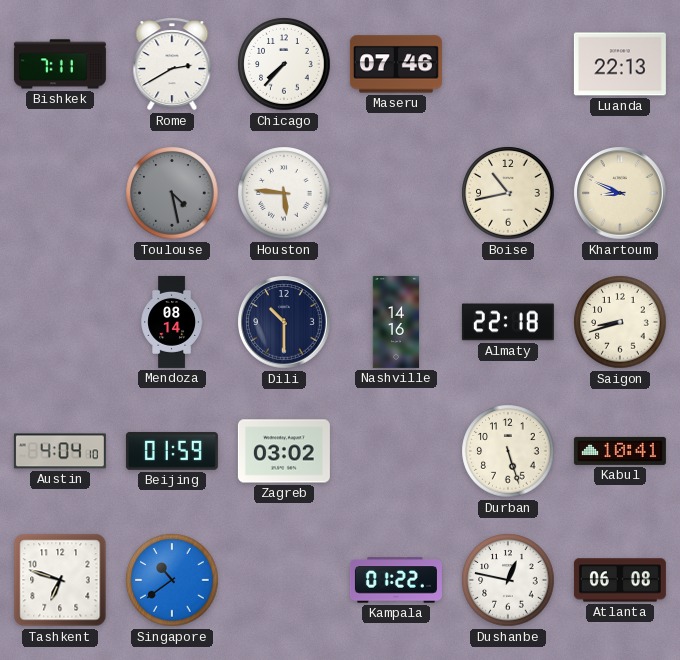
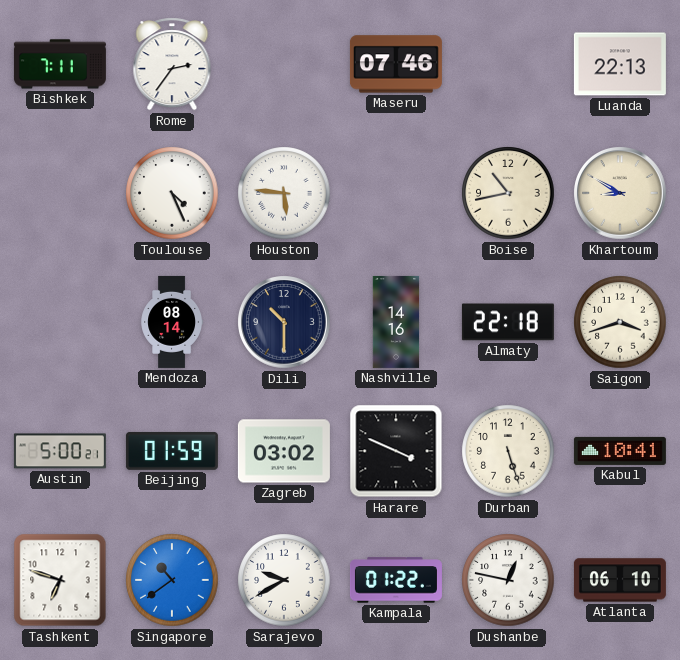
Rome: 2:40 -> 2:36
Chicago: 7:37 -> none
Toulouse: 4:28 -> 4:26
Toulouse dial: grey -> white
Khartoum: 8:49 -> 8:50
Saigon: 8:42 -> 3:42
Austin: 4:04 -> 5:00
Harare: none -> 3:49
Sarajevo: none -> 9:40
Atlanta: 06:08 -> 06:10
